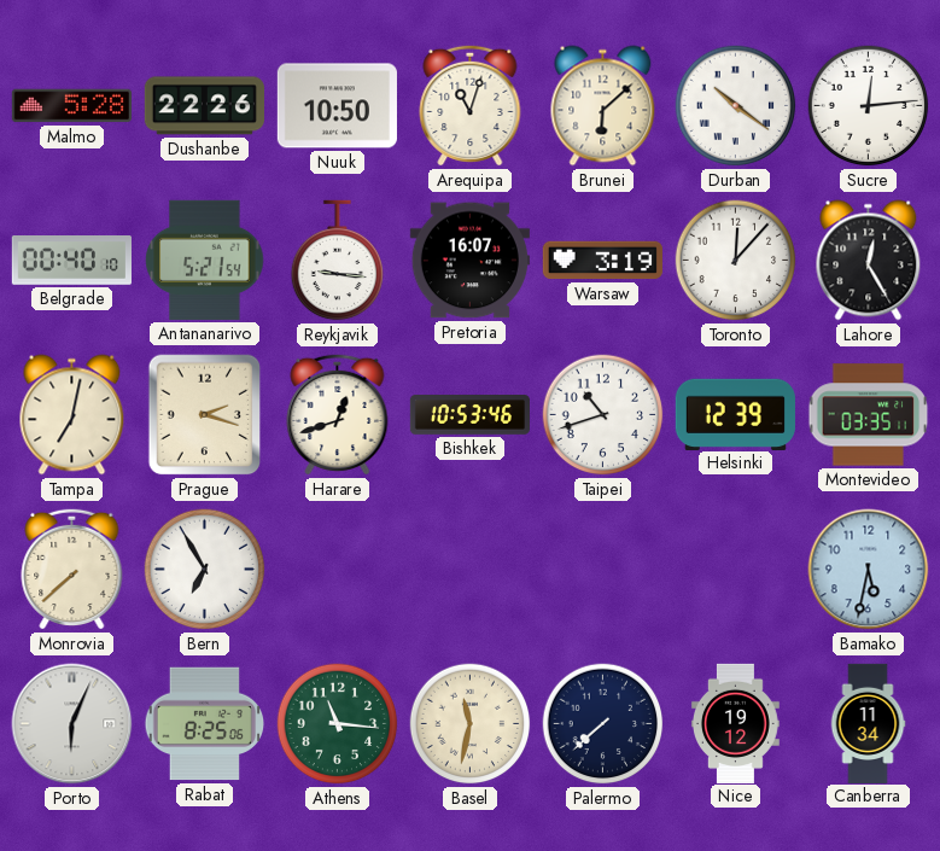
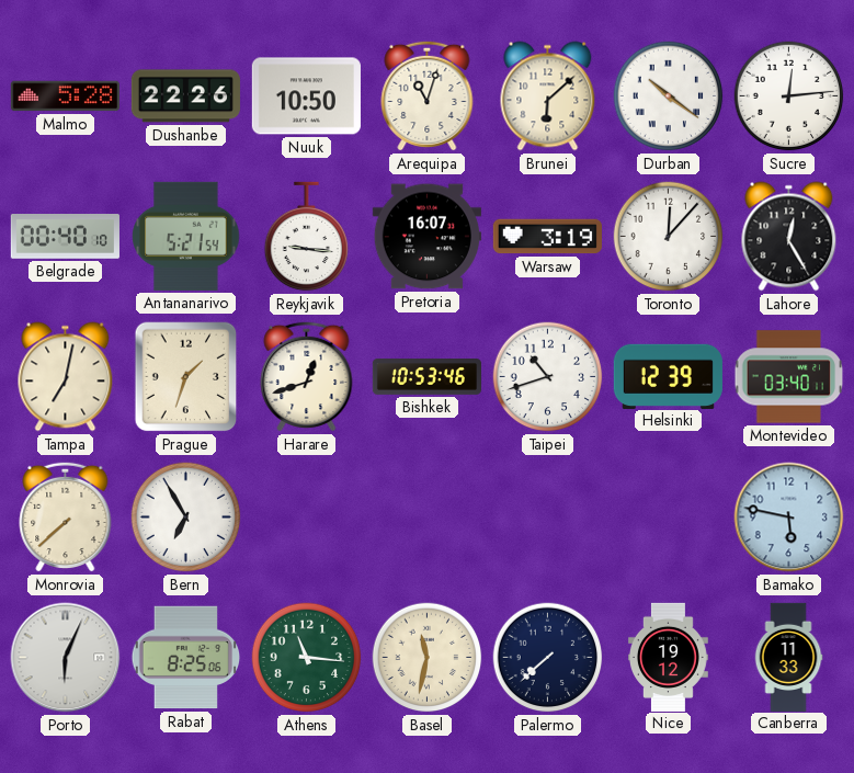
Prague: 2:18 -> 1:33
Montevideo: 03:35 -> 03:40
Bamako: 5:32 -> 5:47
Canberra: 11:34 -> 11:33
